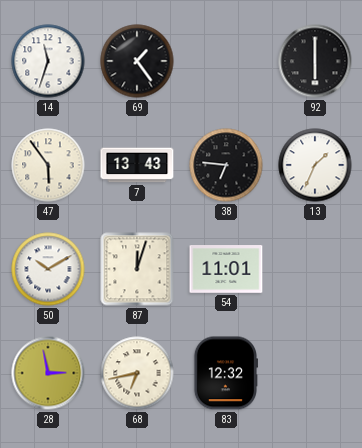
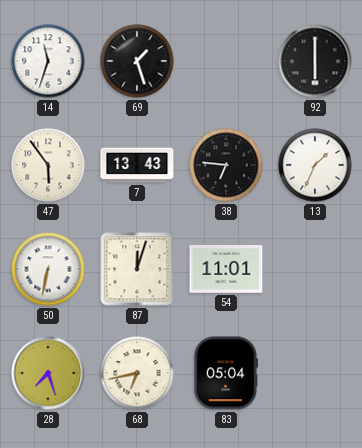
69: 1:24 -> 1:27
50: 10:10 -> 6:32
28: 2:58 -> 7:27
83: 12:32 -> 05:04
